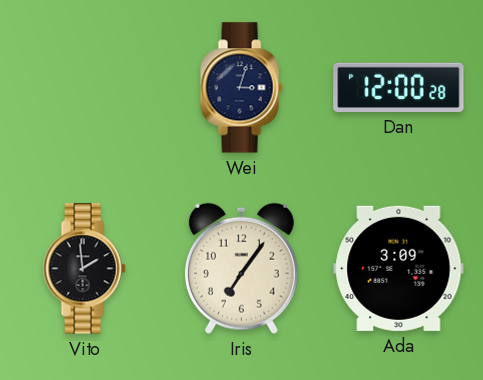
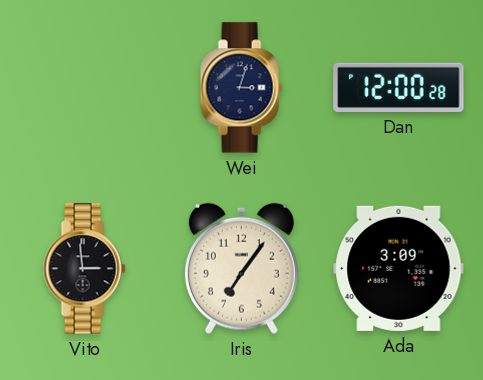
Vito: 1:59 -> 2:59
